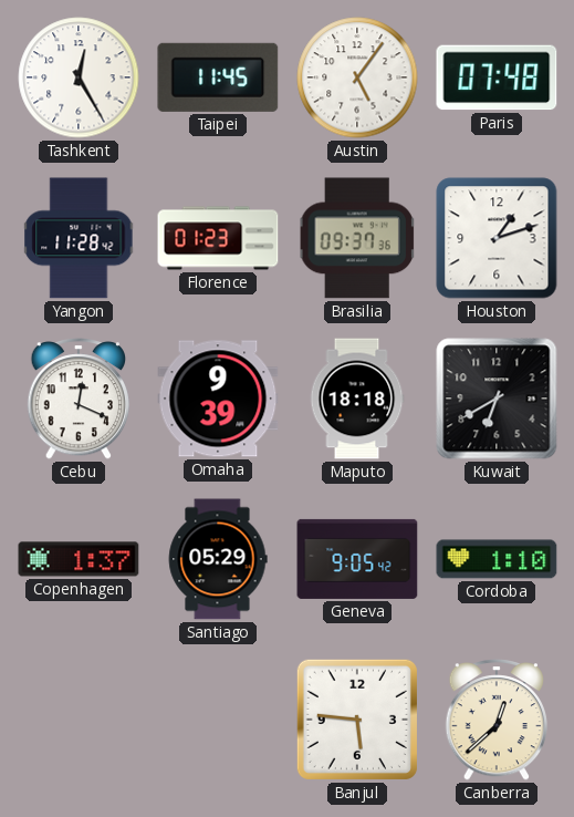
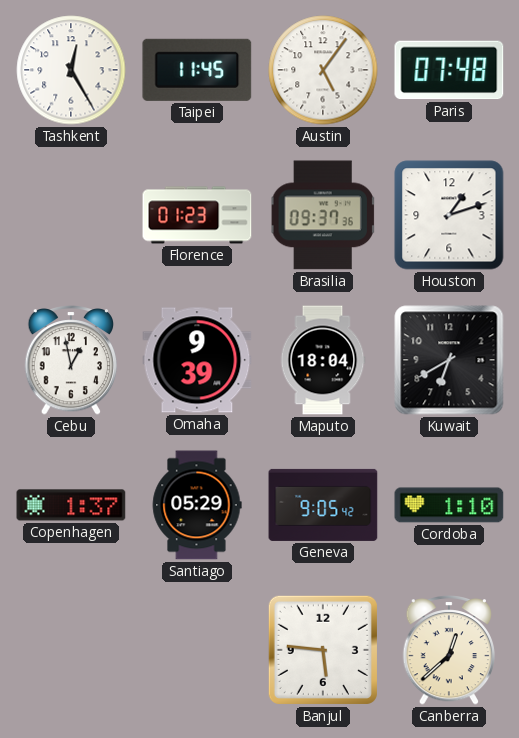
Yangon: 11:28 -> none
Cebu: 12:19 -> 12:58
Maputo: 18:18 -> 18:04
